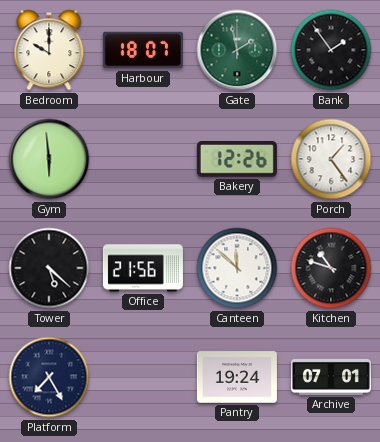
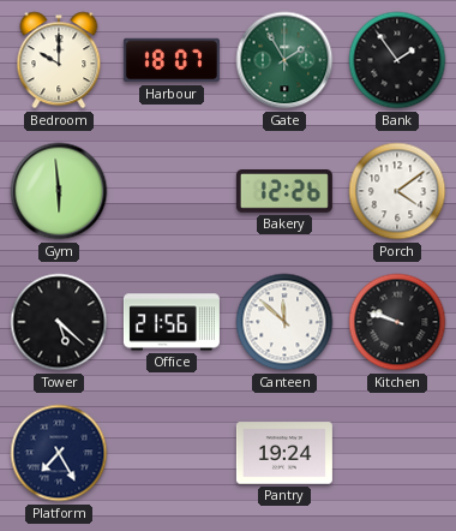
Gate: 1:58 -> 1:55
Porch: 1:24 -> 4:09
Kitchen: 10:48 -> 9:48
Archive: 07:01 -> none
